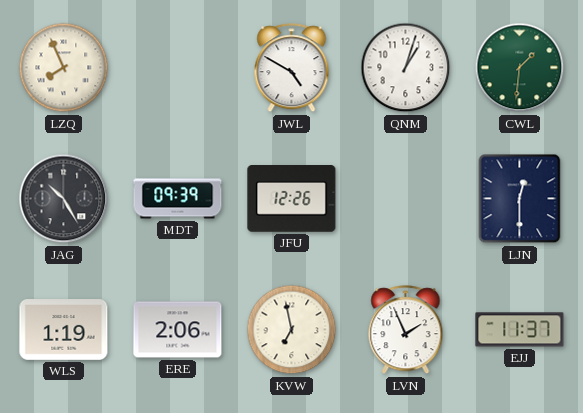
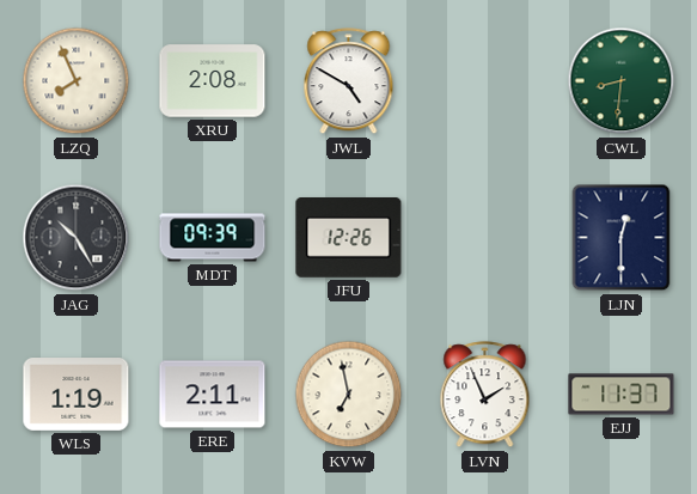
XRU: none -> 2:08
QNM: 1:03 -> none
CWL: 1:31 -> 8:31
ERE: 2:06 -> 2:11
